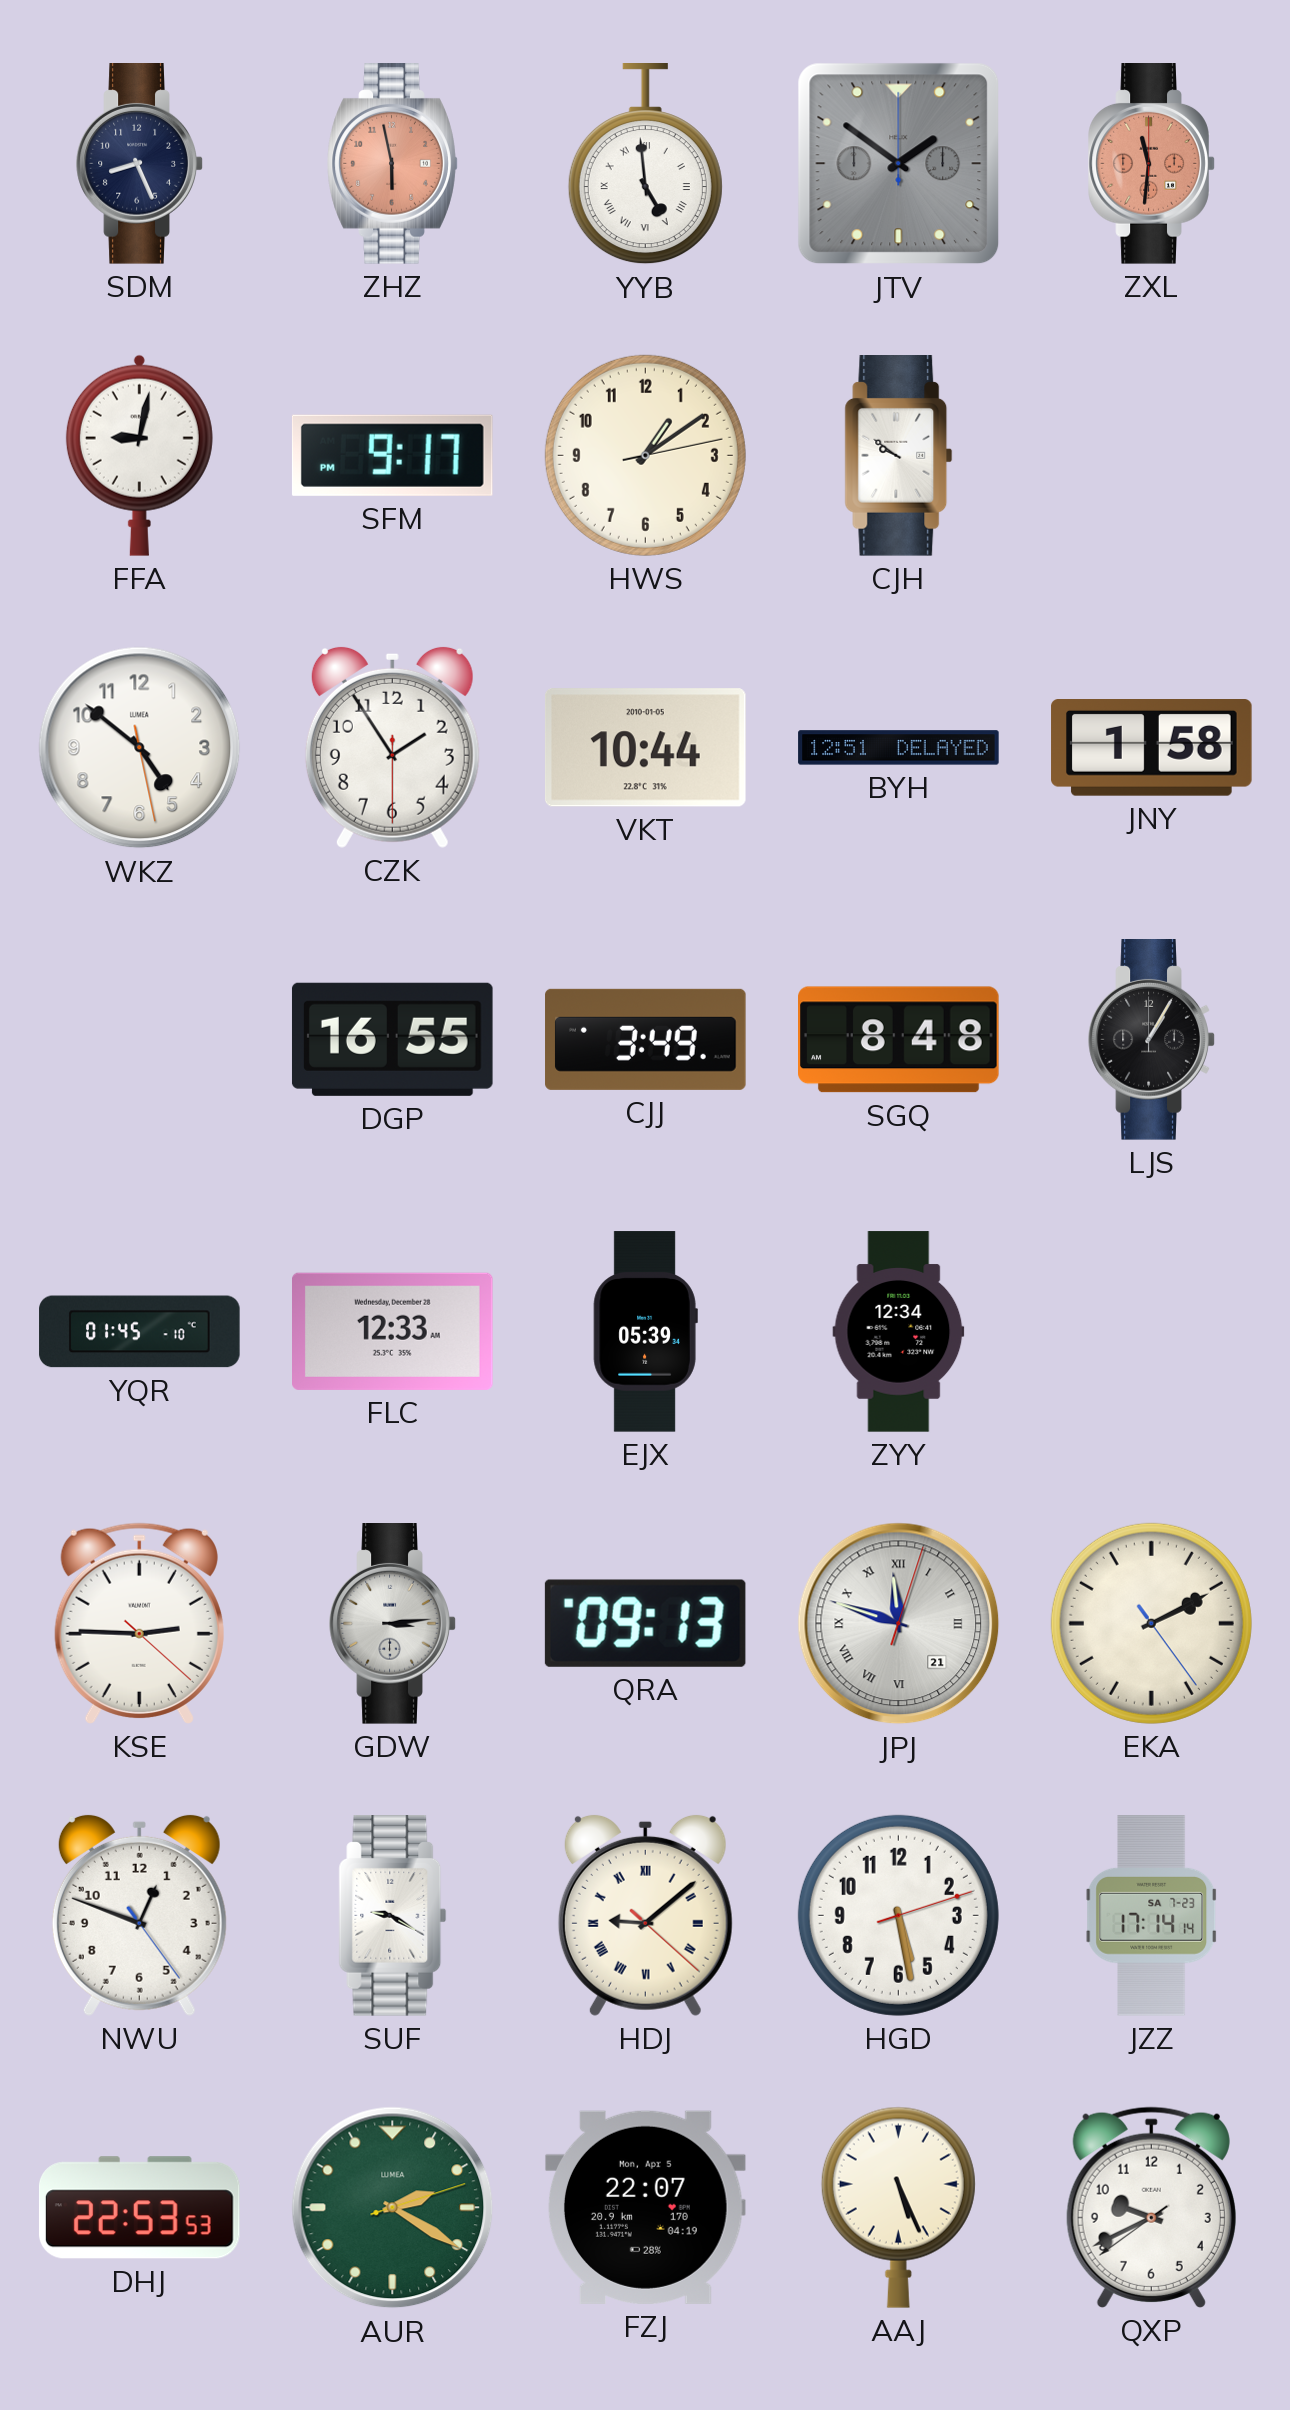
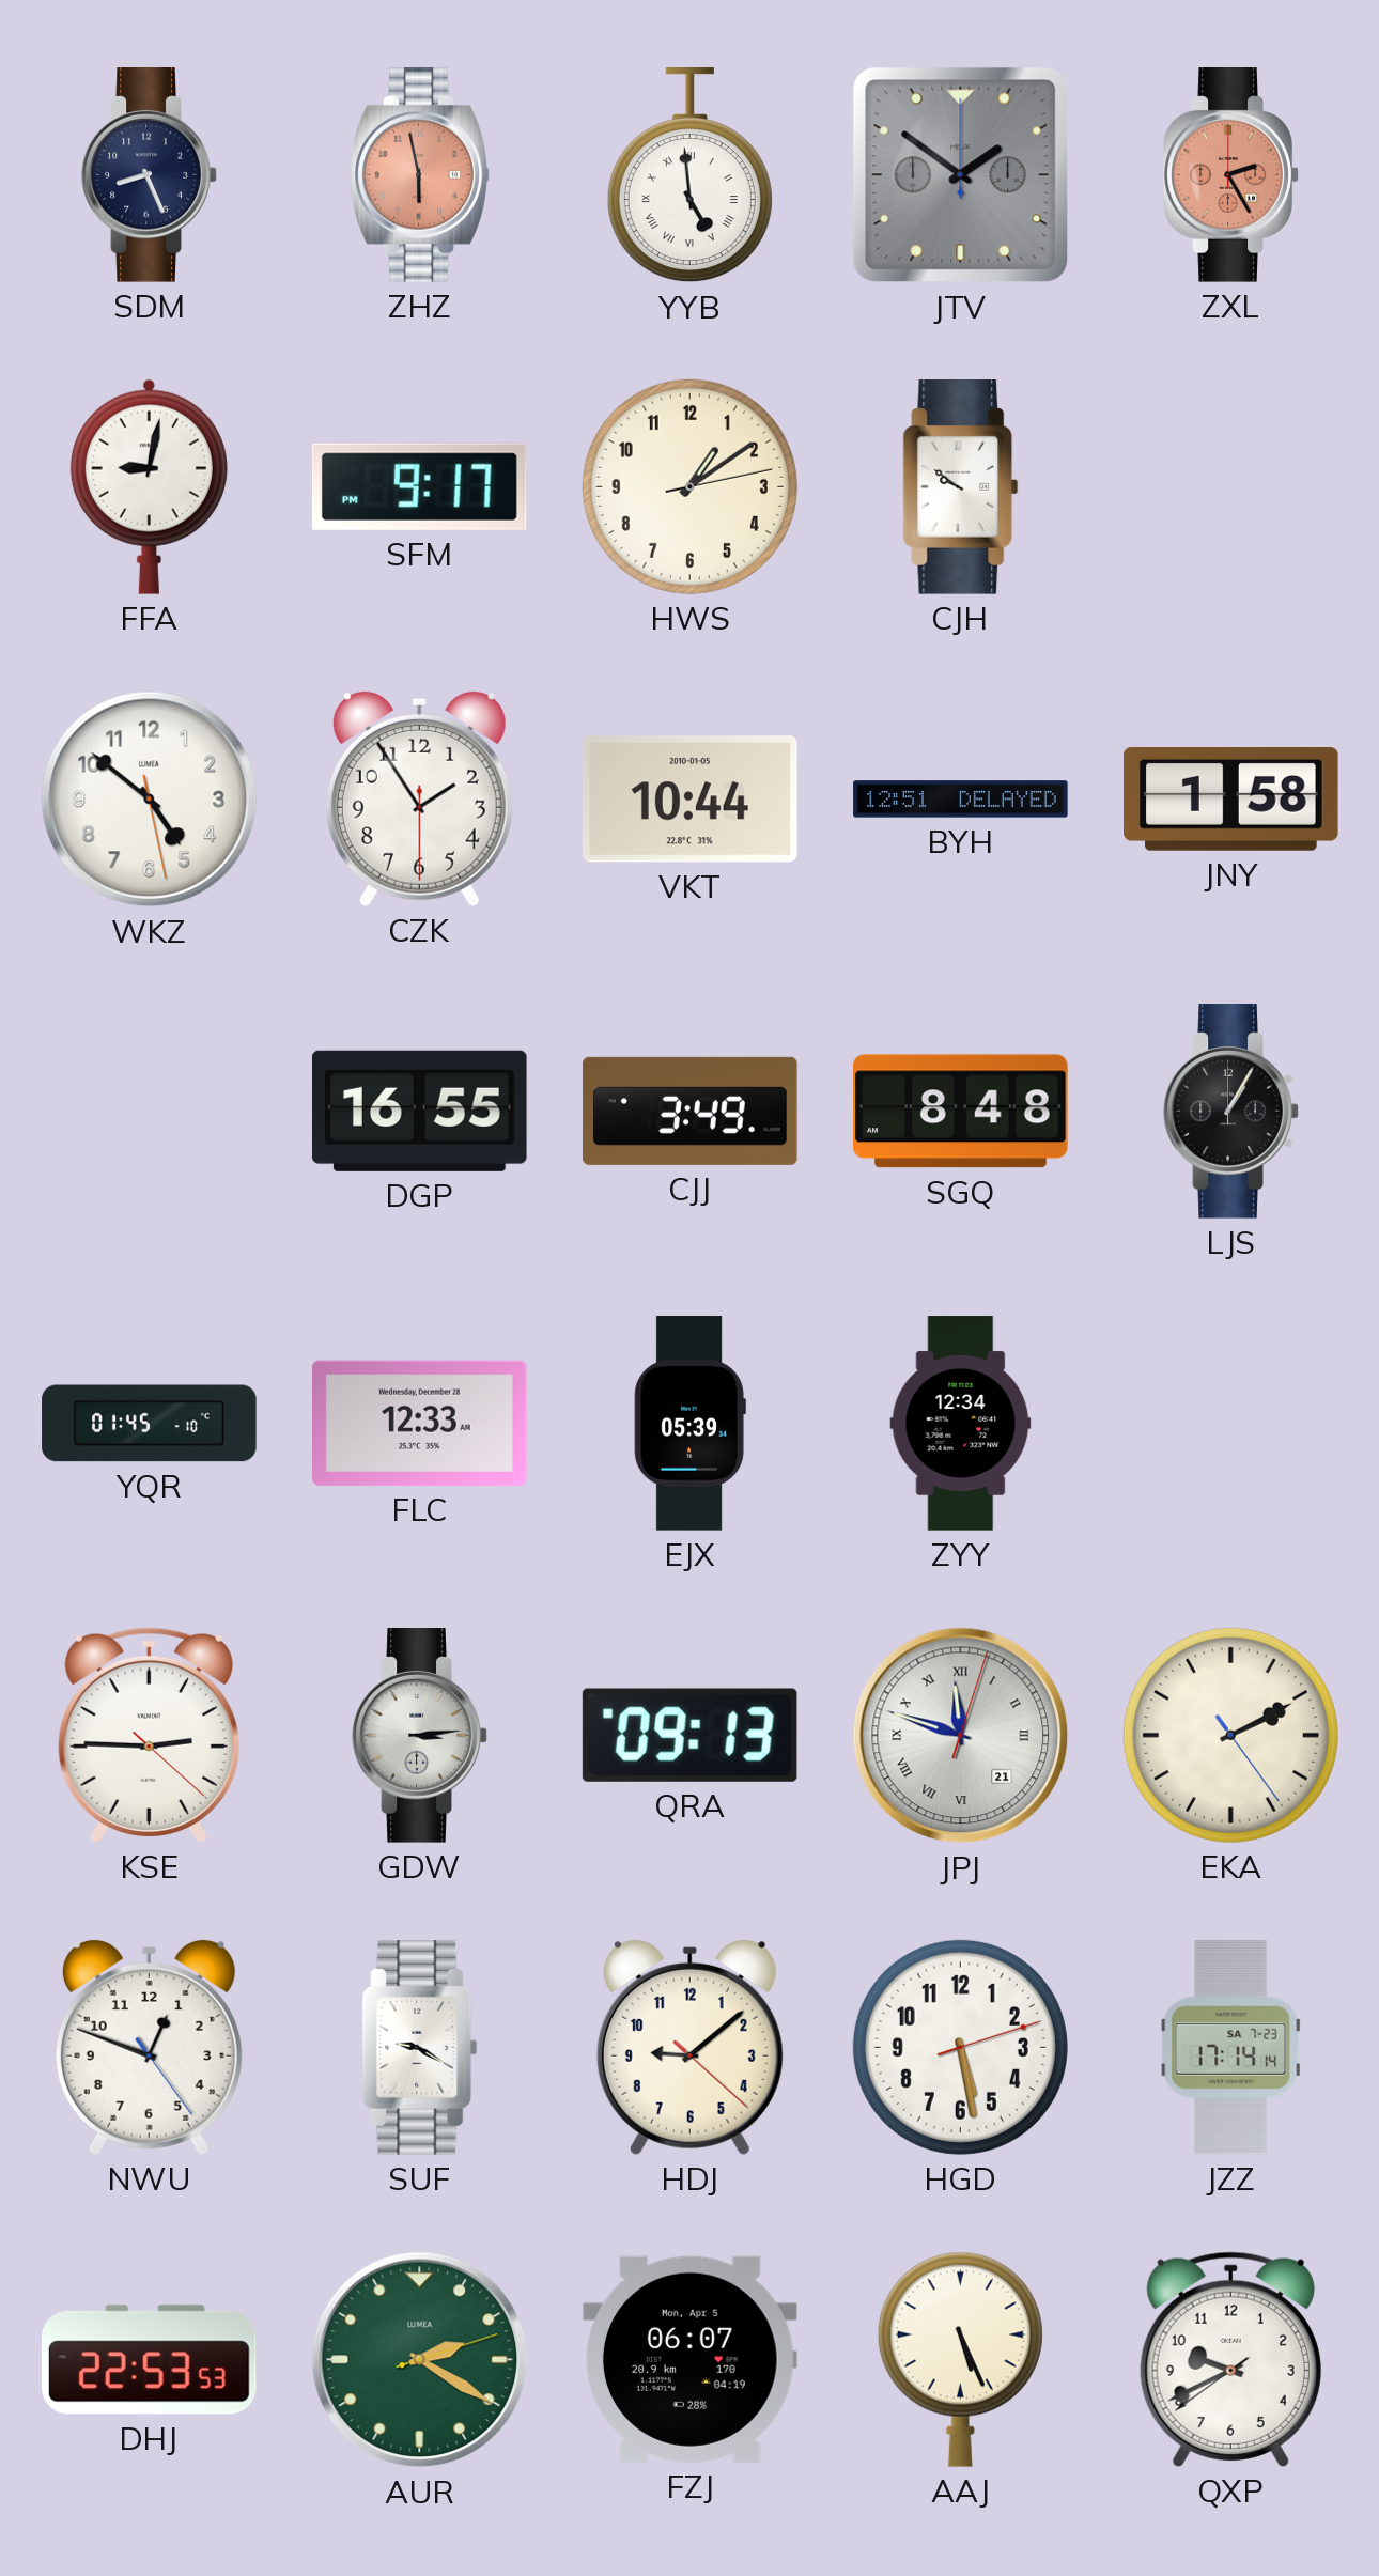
ZXL: 11:31 -> 2:25
HDJ numerals: Roman -> Arabic
FZJ: 22:07 -> 06:07
